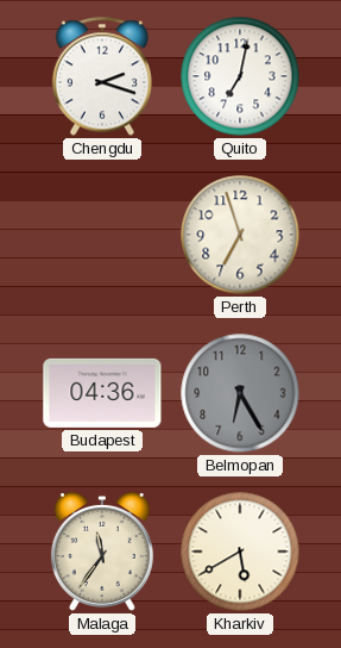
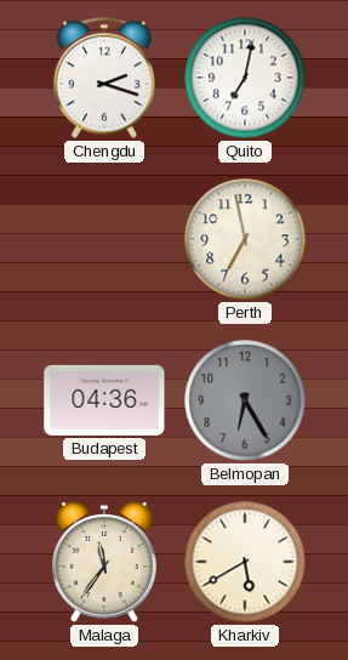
Perth: 6:57 -> 6:58
